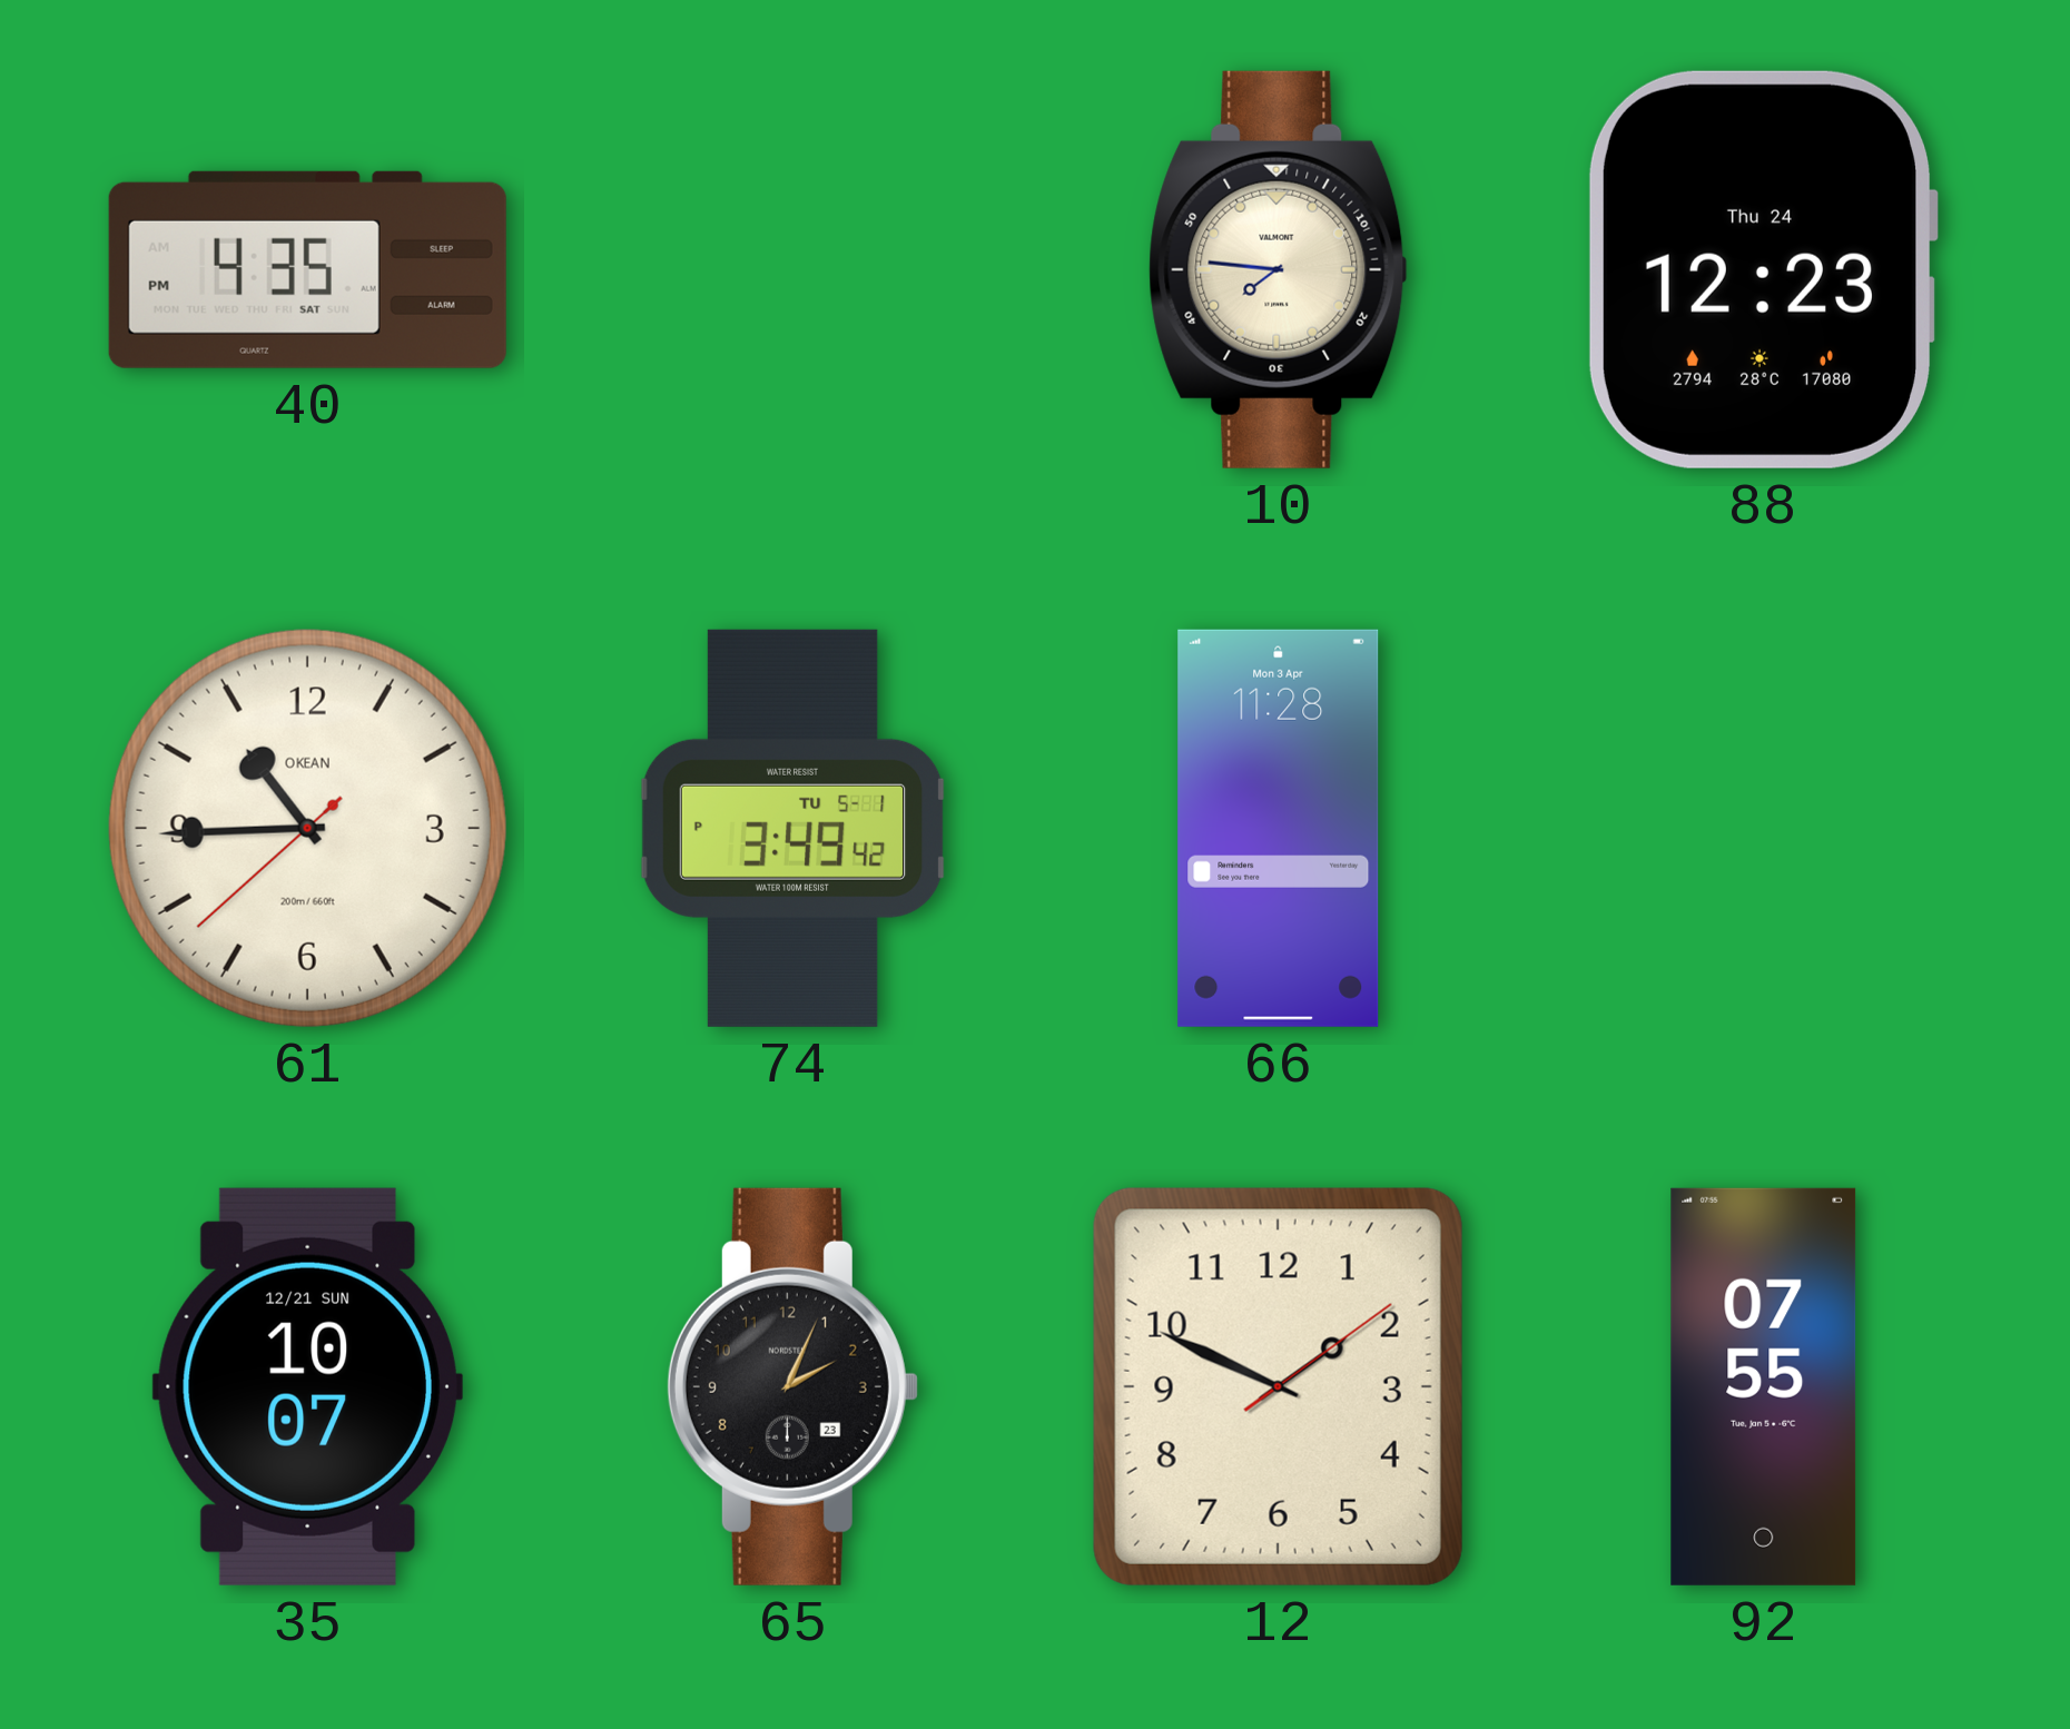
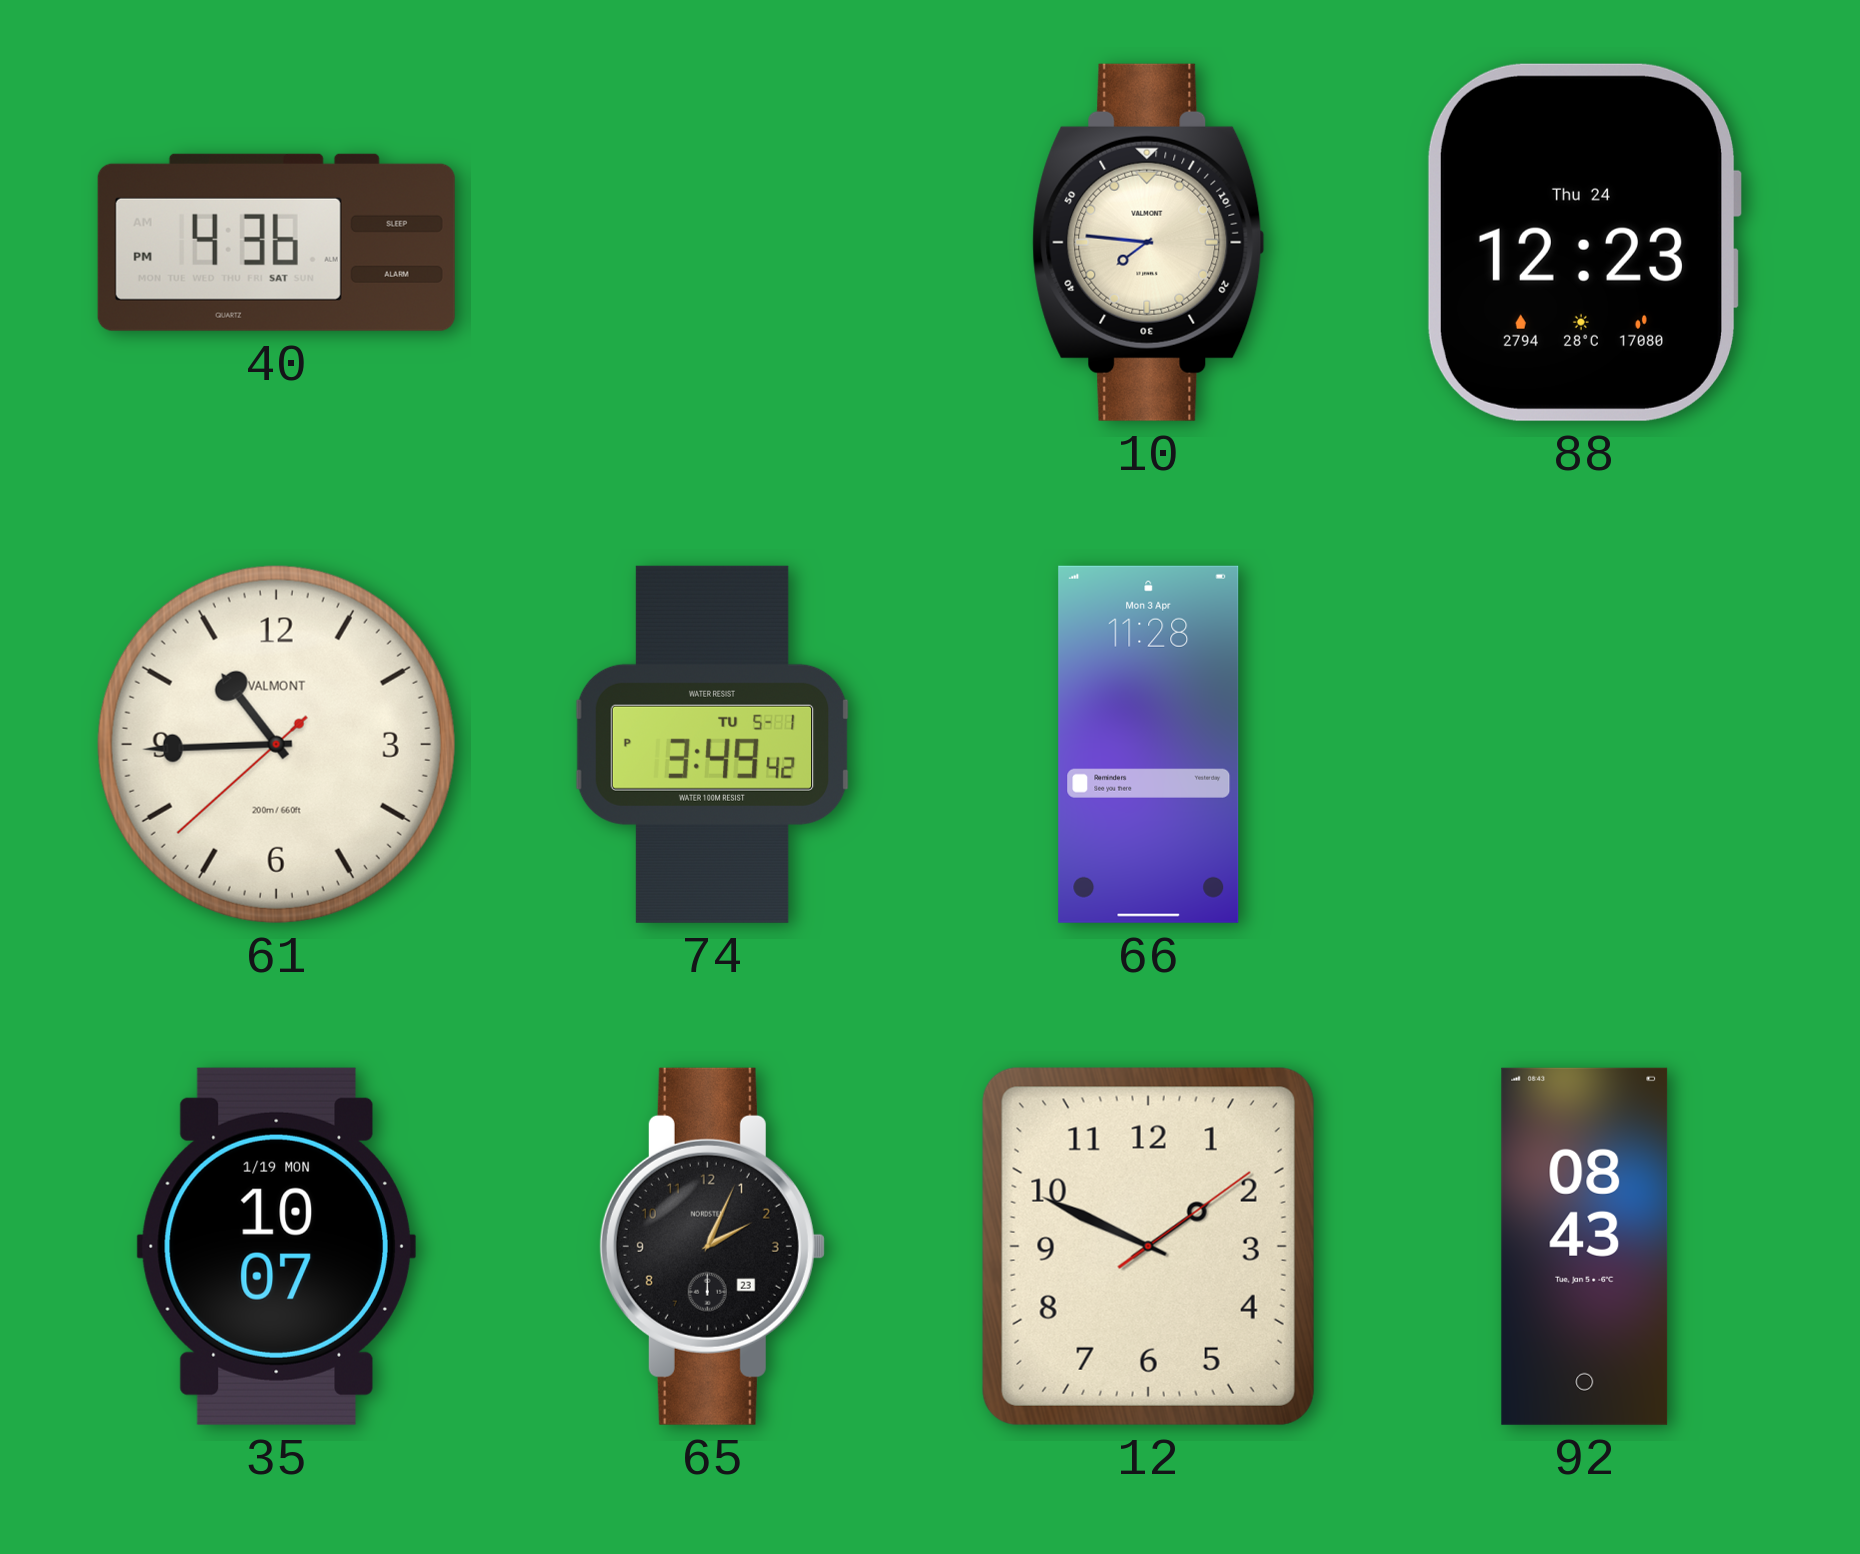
40: 4:35 -> 4:36
61 brand: OKEAN -> VALMONT
35 date: 12/21 SUN -> 1/19 MON
92: 07:55 -> 08:43
